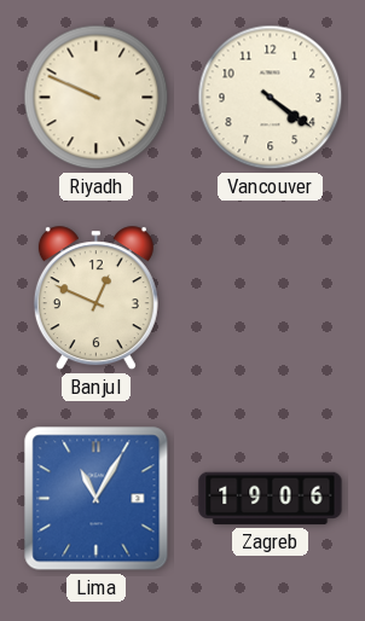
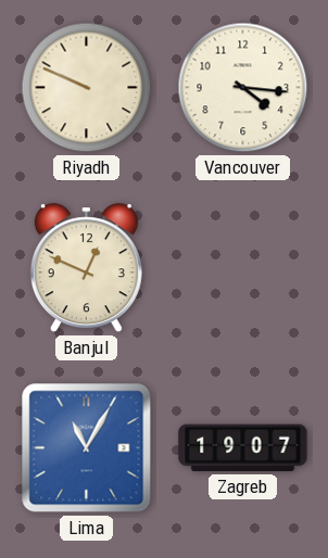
Vancouver: 4:21 -> 4:16
Zagreb: 19:06 -> 19:07
